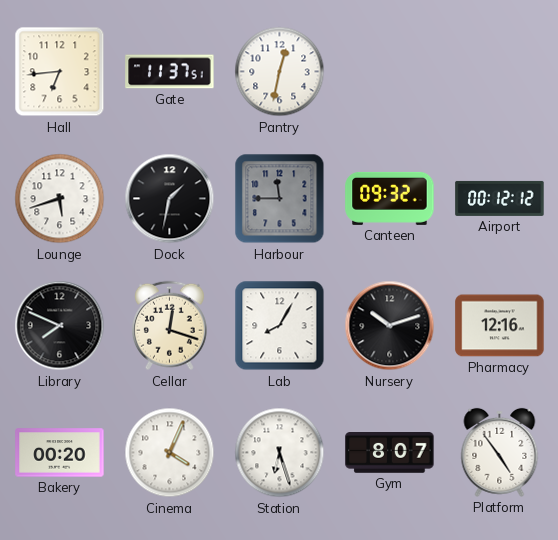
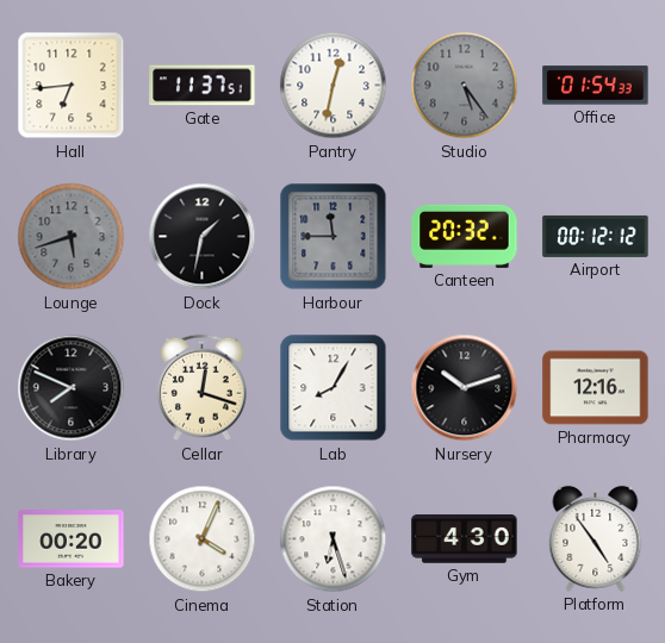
Studio: none -> 5:24
Office: none -> 01:54
Lounge dial: white -> grey
Canteen: 09:32 -> 20:32
Gym: 8:07 -> 4:30
